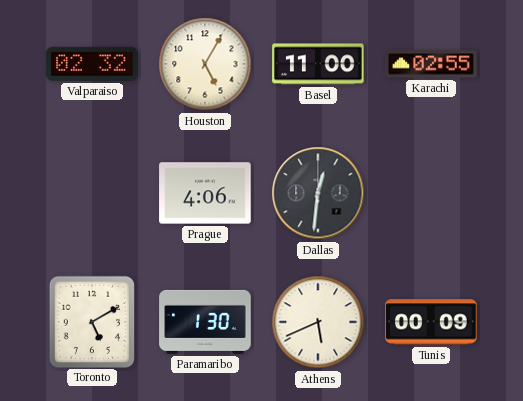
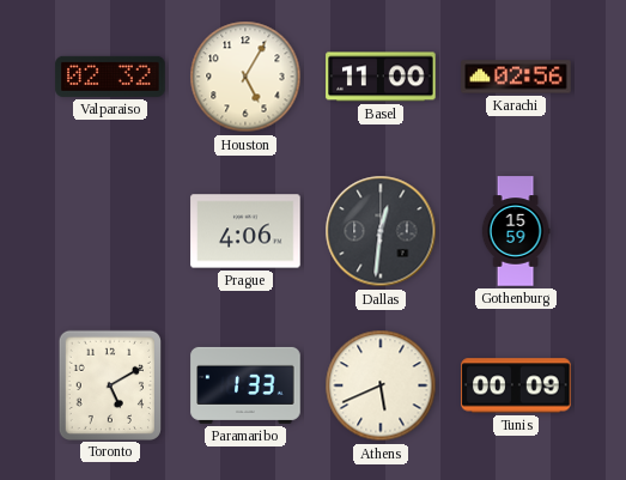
Karachi: 02:55 -> 02:56
Gothenburg: none -> 15:59
Paramaribo: 1:30 -> 1:33
